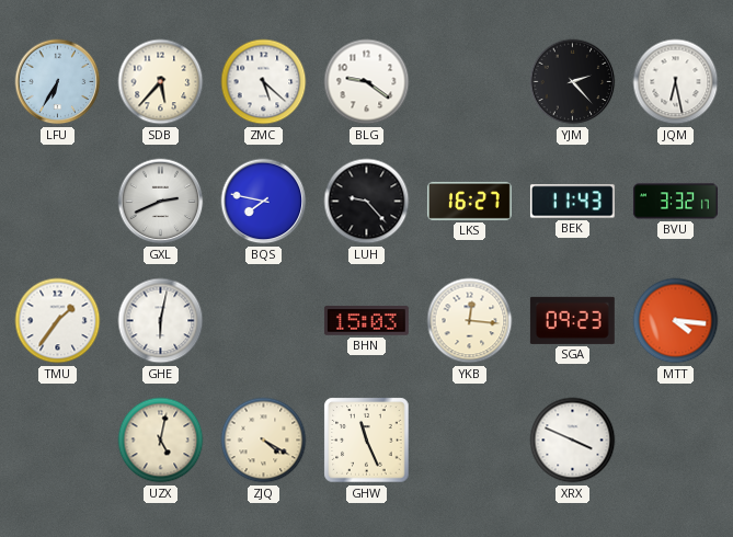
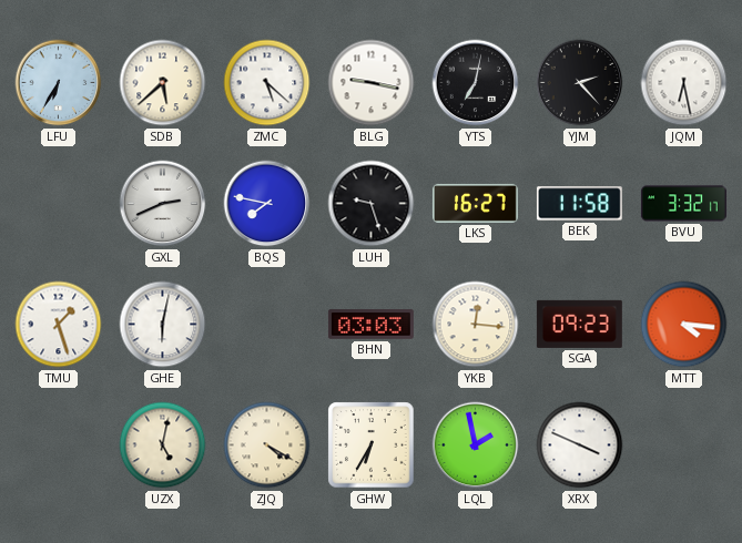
SDB: 5:37 -> 5:38
BLG: 9:21 -> 9:17
YTS: none -> 7:02
LUH: 9:23 -> 9:27
BEK: 11:43 -> 11:58
TMU: 1:36 -> 1:27
BHN: 15:03 -> 03:03
GHW: 11:26 -> 6:35
LQL: none -> 1:58
